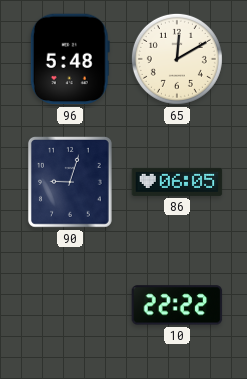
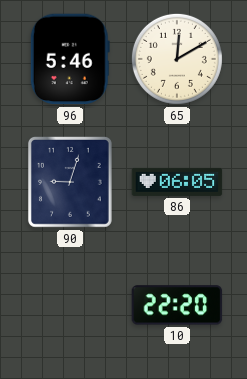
96: 5:48 -> 5:46
10: 22:22 -> 22:20
